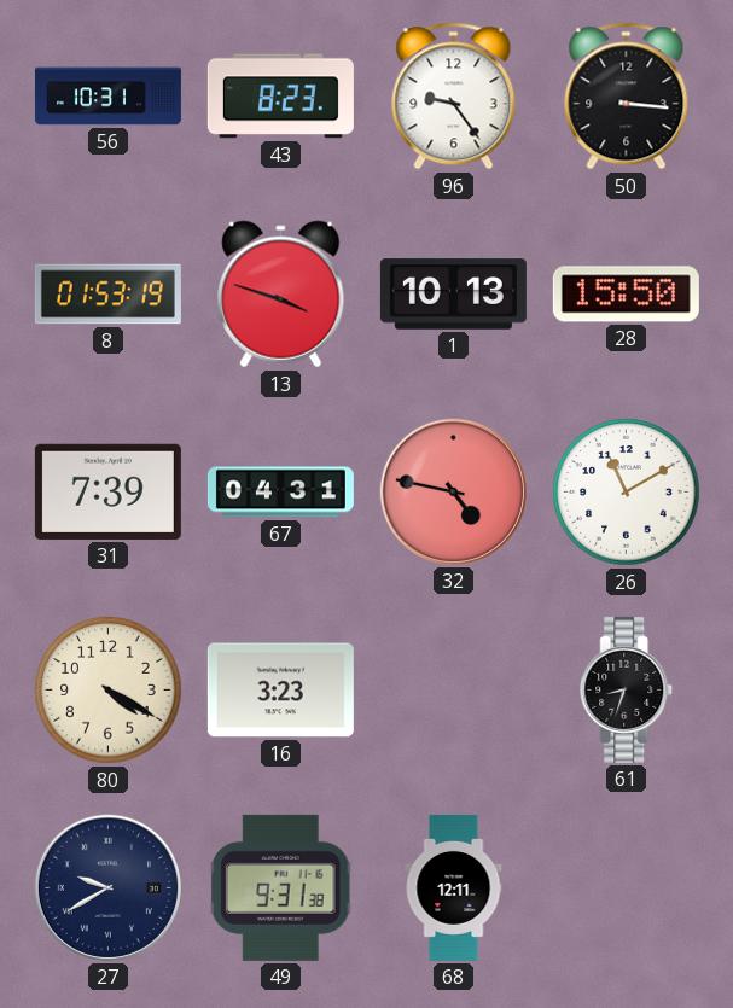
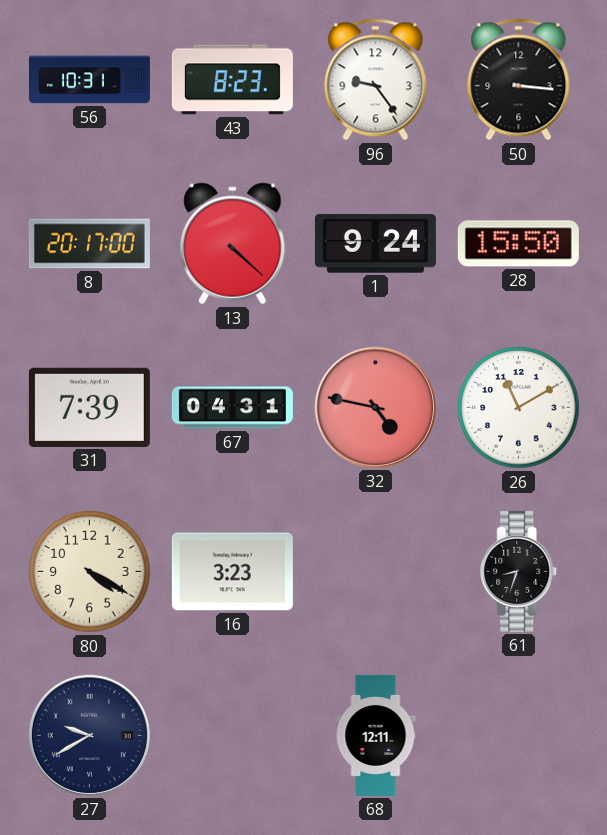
8: 01:53 -> 20:17
13: 3:48 -> 4:22
1: 10:13 -> 9:24
49: 9:31 -> none
